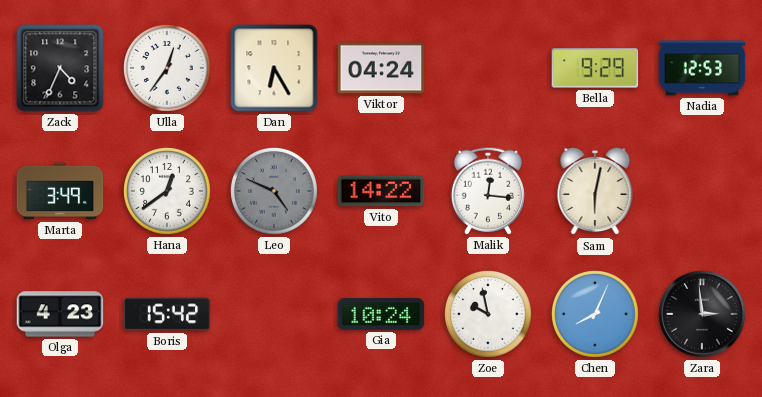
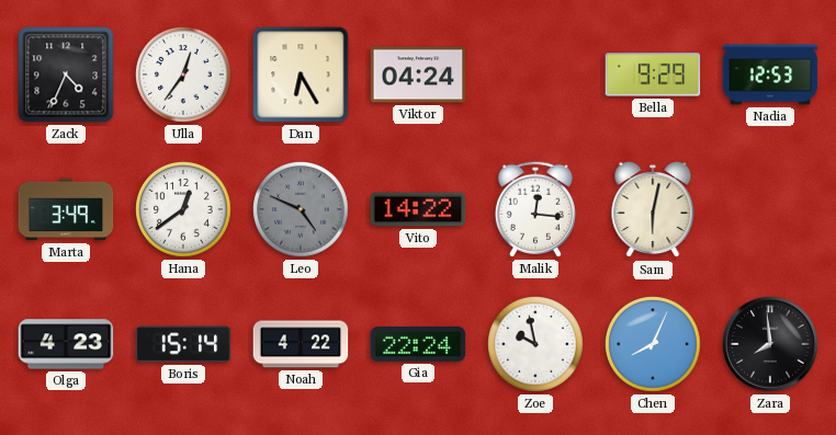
Boris: 15:42 -> 15:14
Noah: none -> 4:22
Gia: 10:24 -> 22:24
Zara: 2:59 -> 7:59
